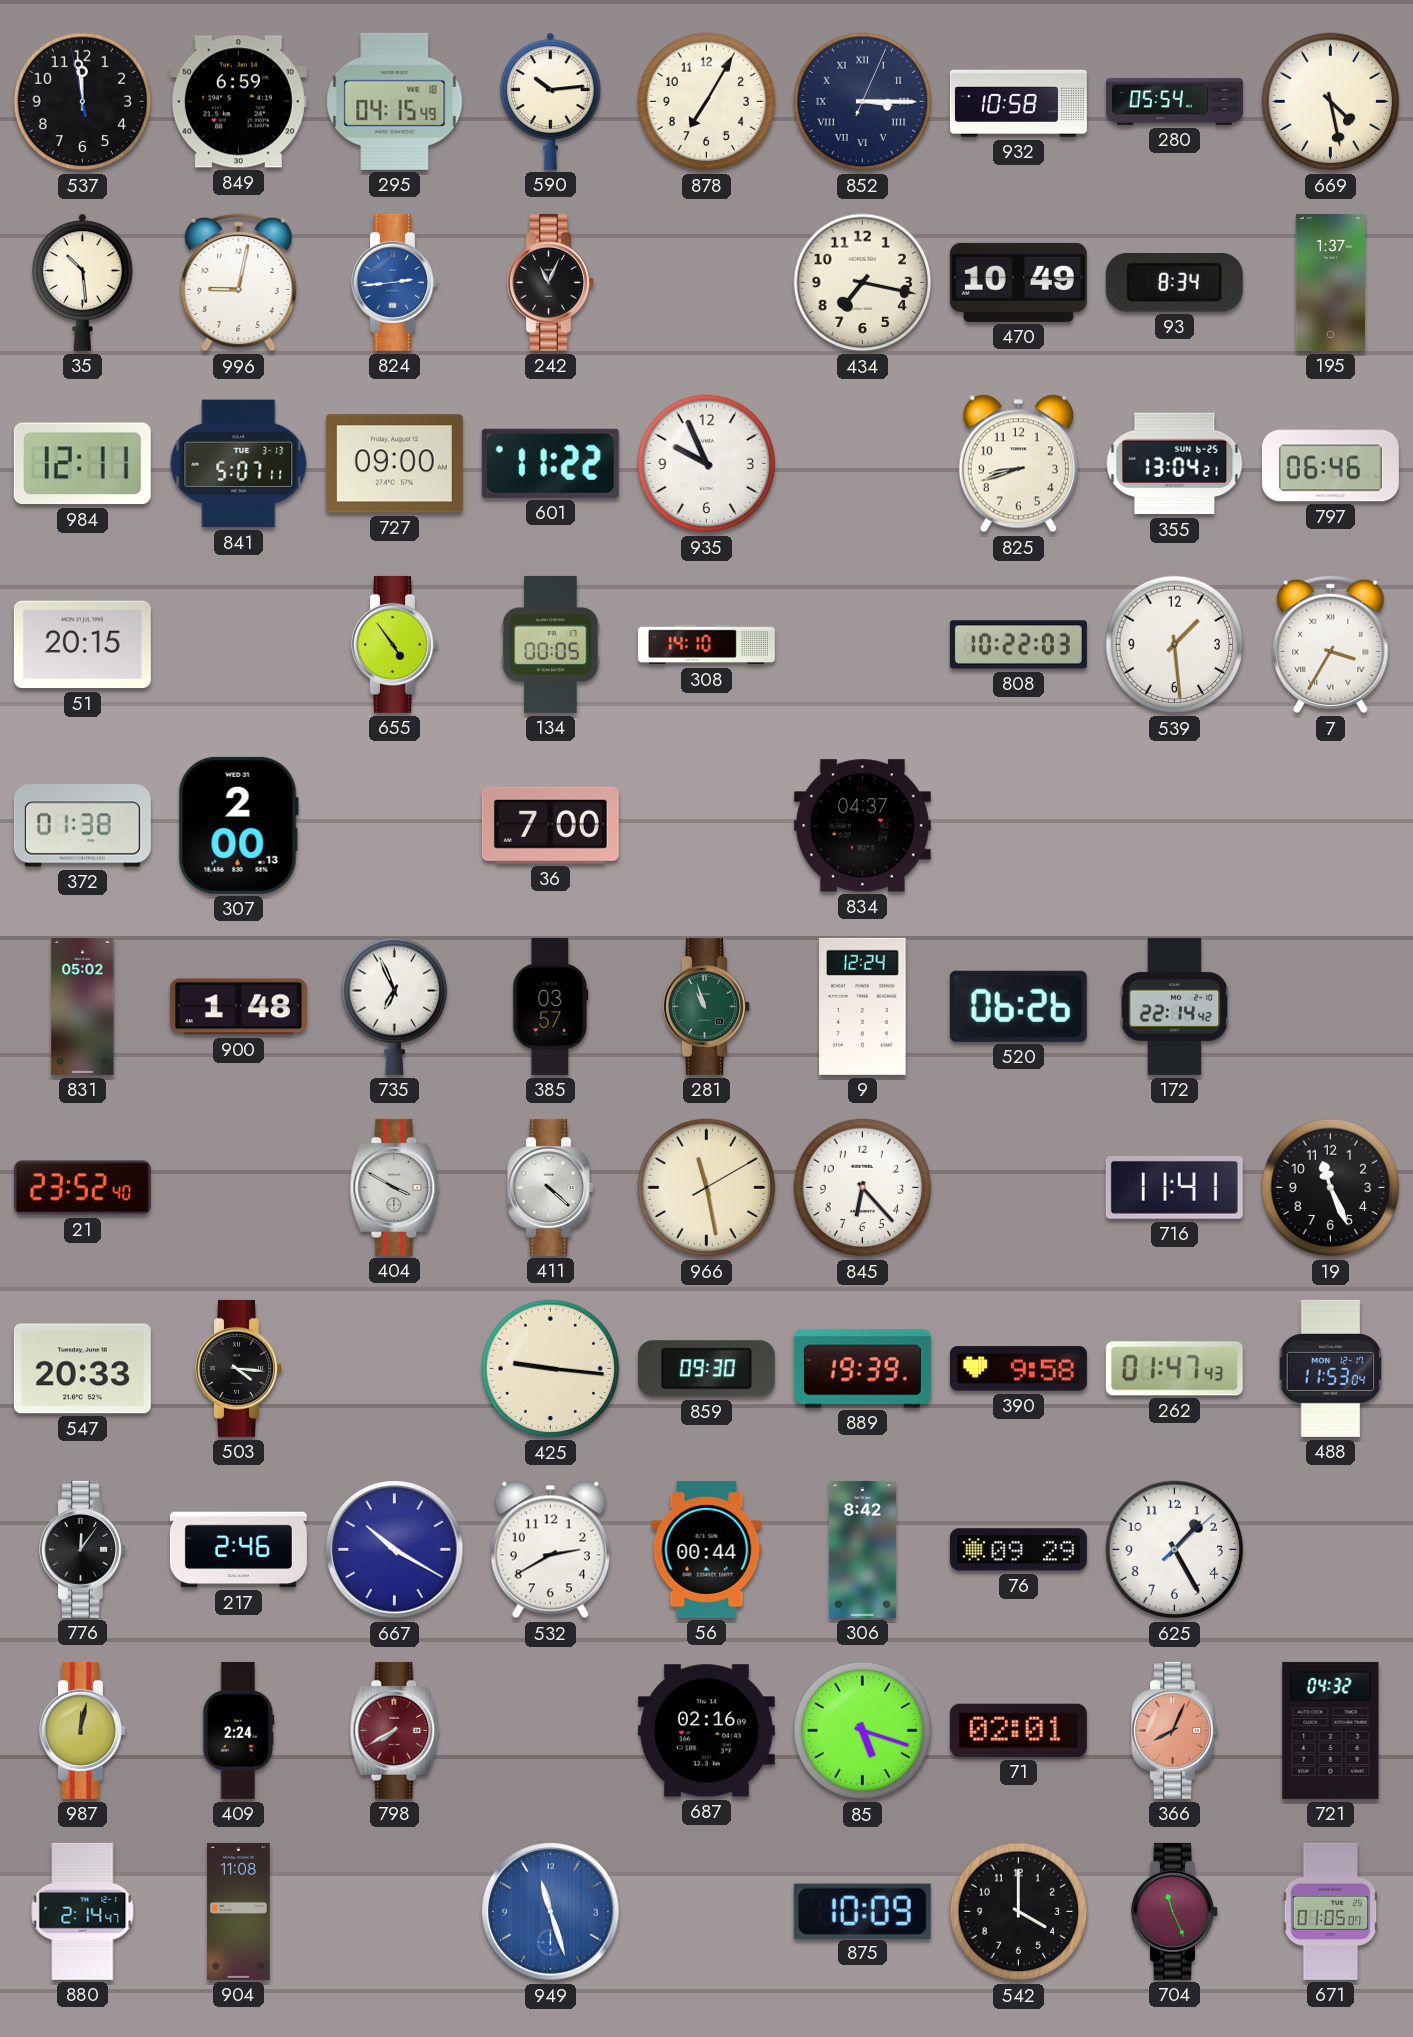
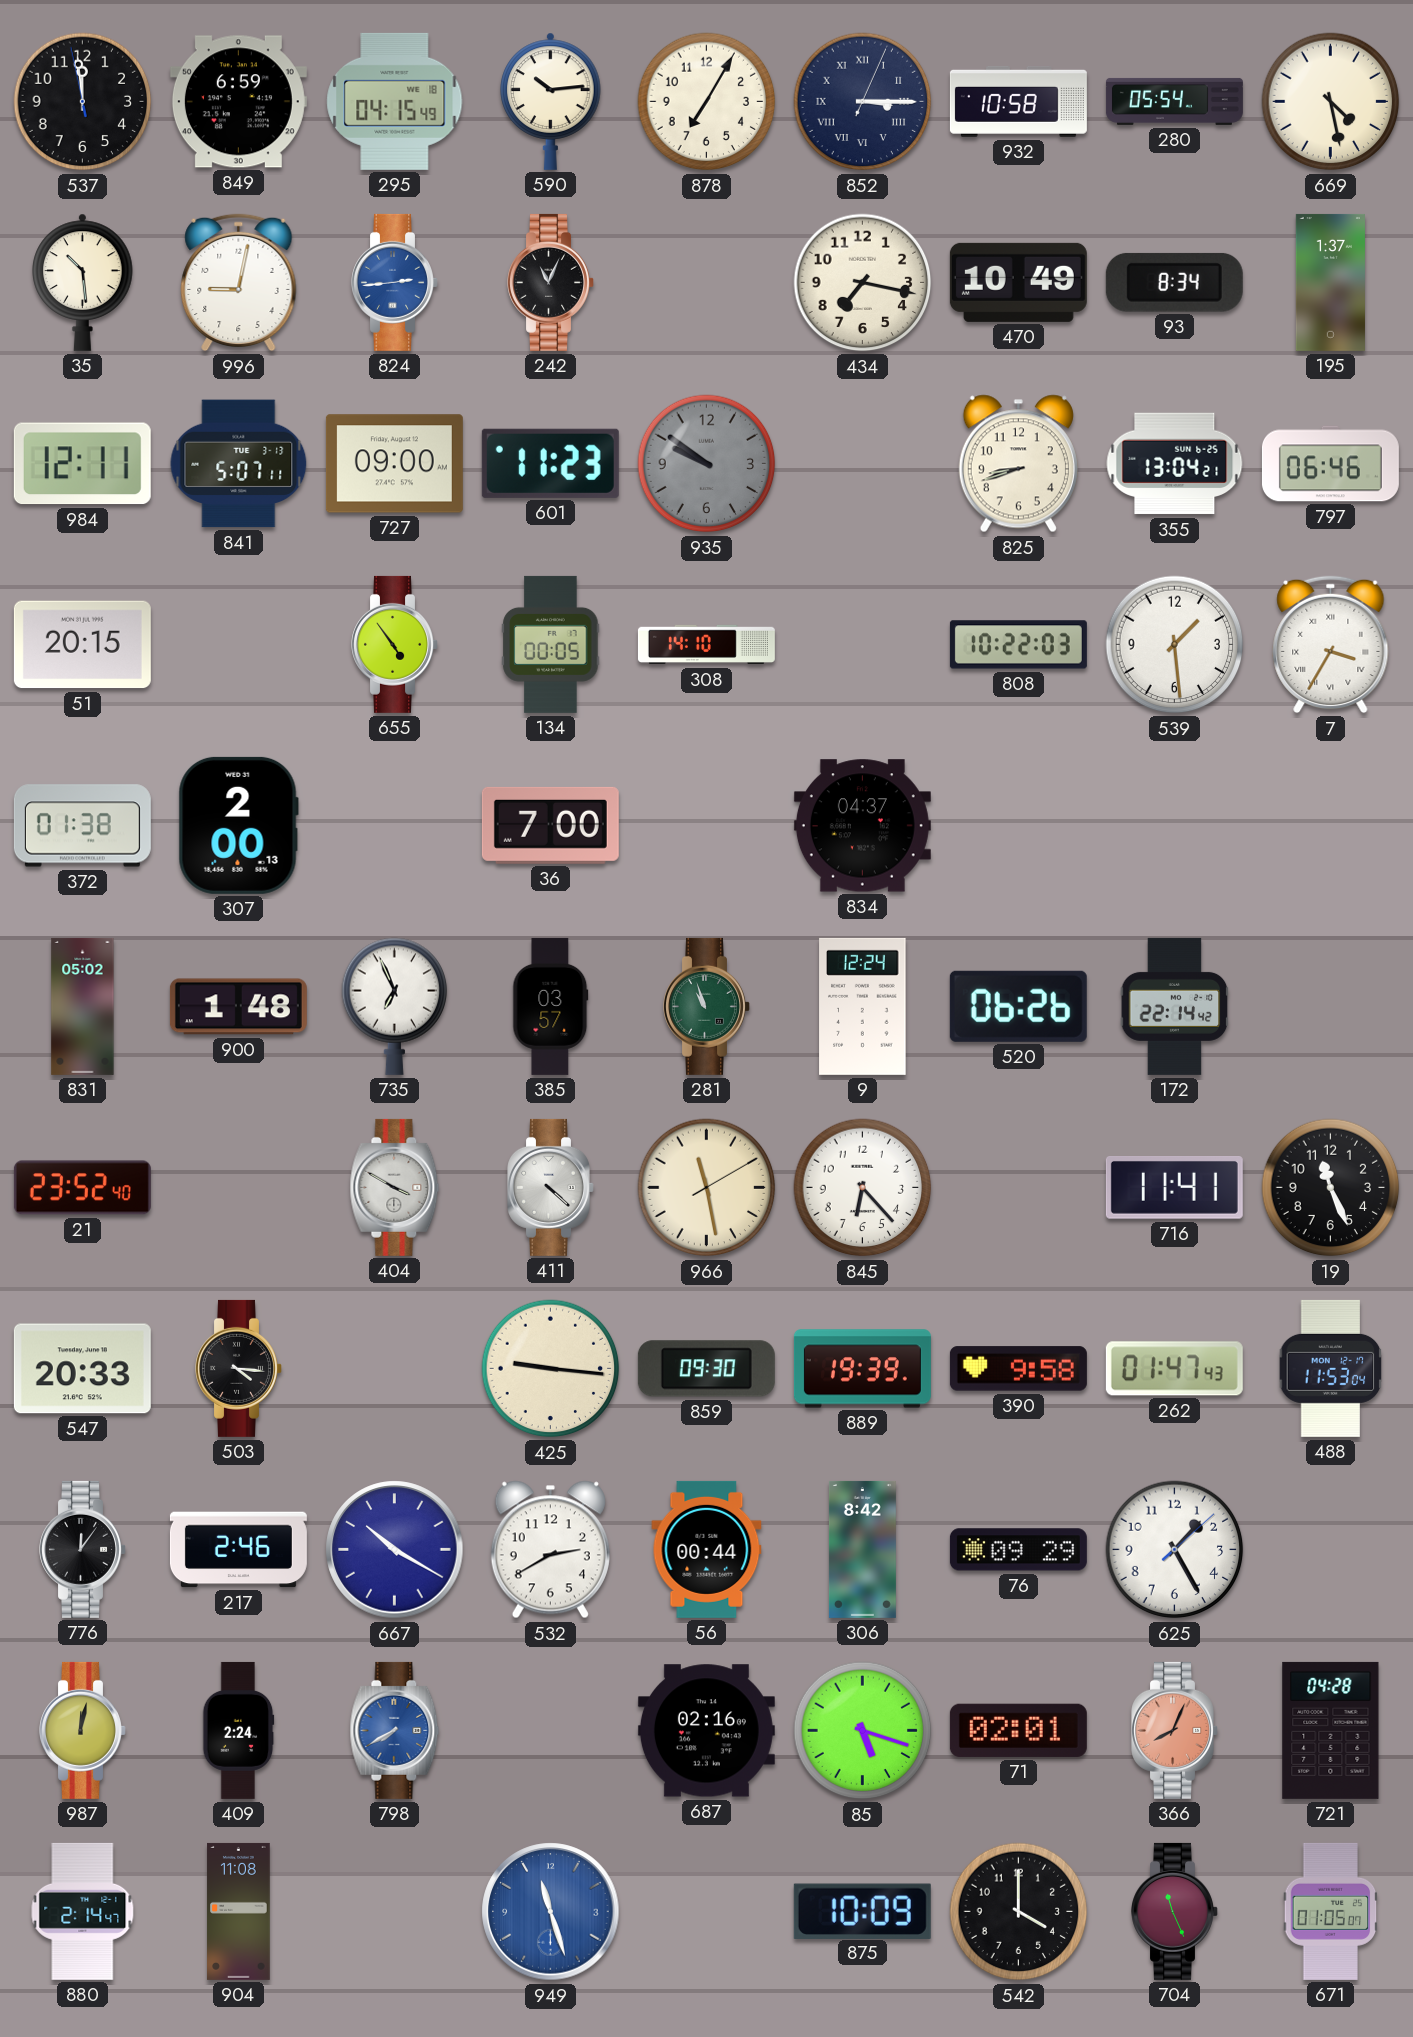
601: 11:22 -> 11:23
935: 9:56 -> 9:51
935 dial: white -> grey
798 dial: burgundy -> blue
721: 04:32 -> 04:28
